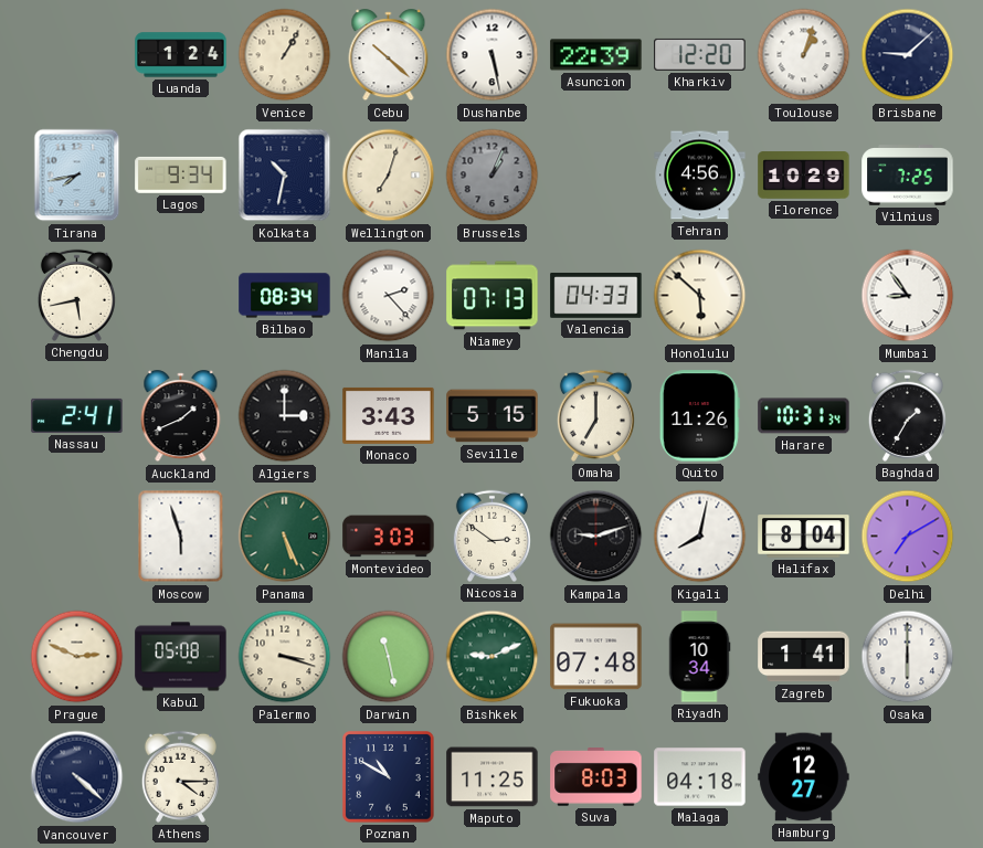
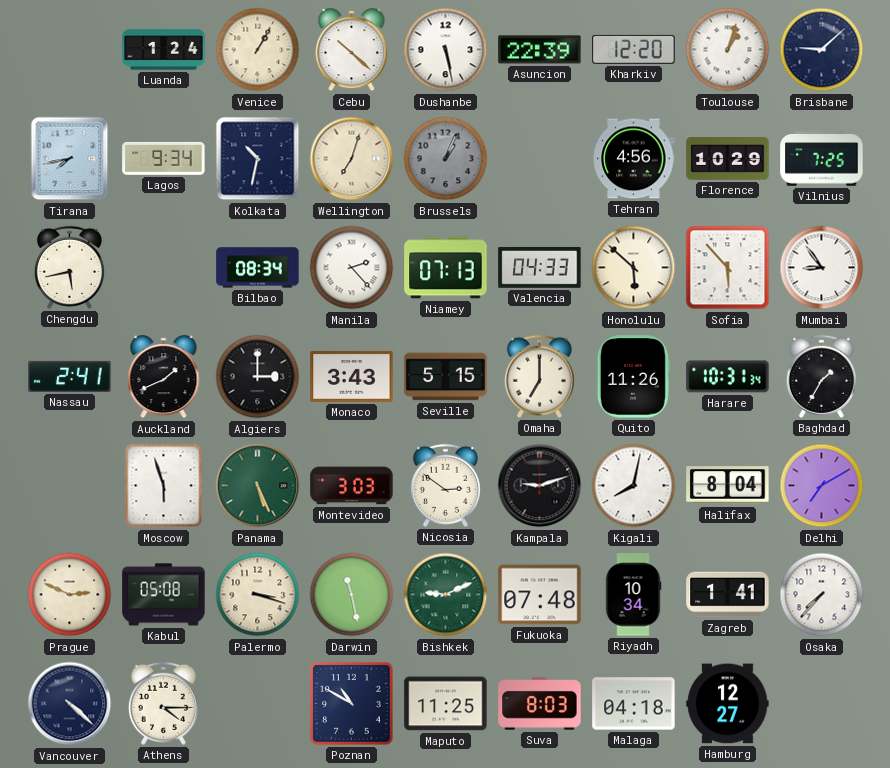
Sofia: none -> 5:53
Osaka: 6:00 -> 7:37
